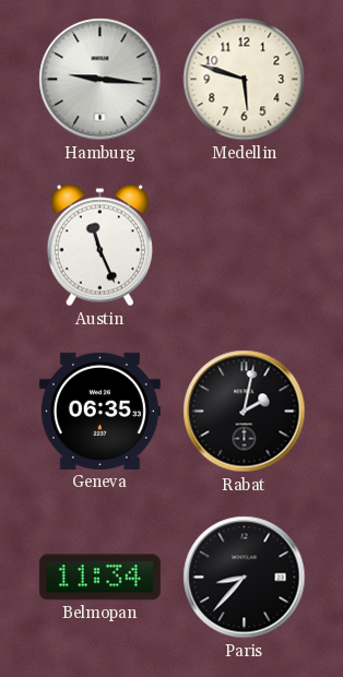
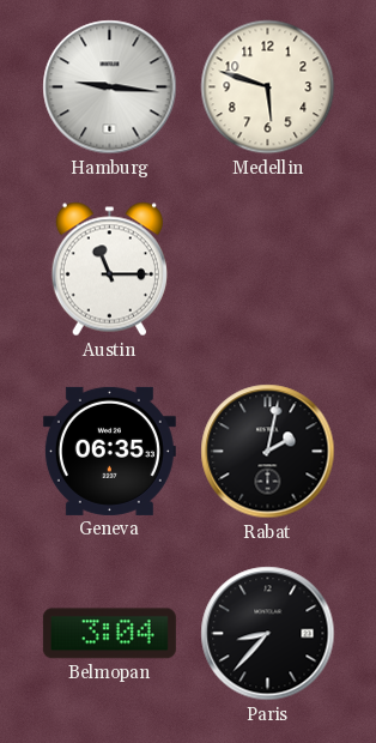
Austin: 11:26 -> 11:15
Belmopan: 11:34 -> 3:04
